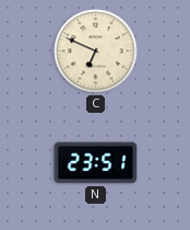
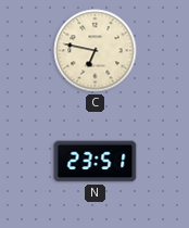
C: 6:49 -> 6:47
